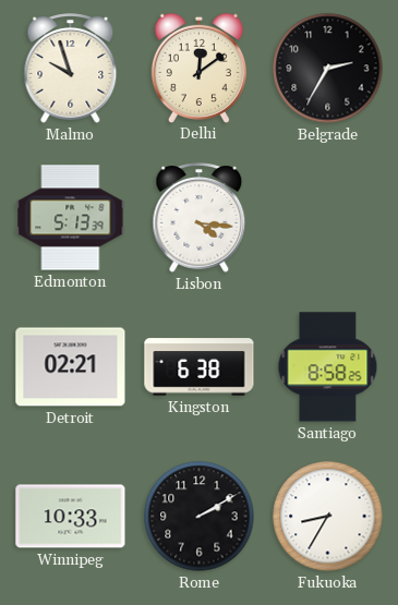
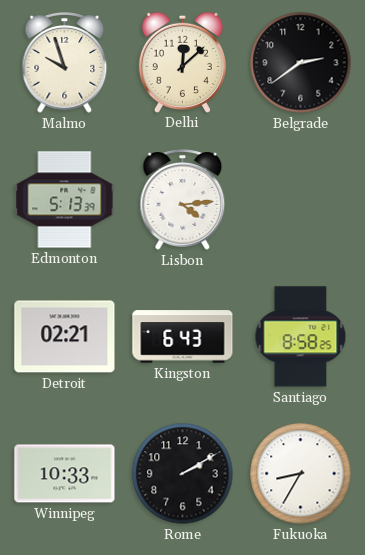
Delhi: 12:09 -> 12:08
Belgrade: 2:35 -> 2:39
Lisbon: 4:16 -> 4:14
Kingston: 6:38 -> 6:43
